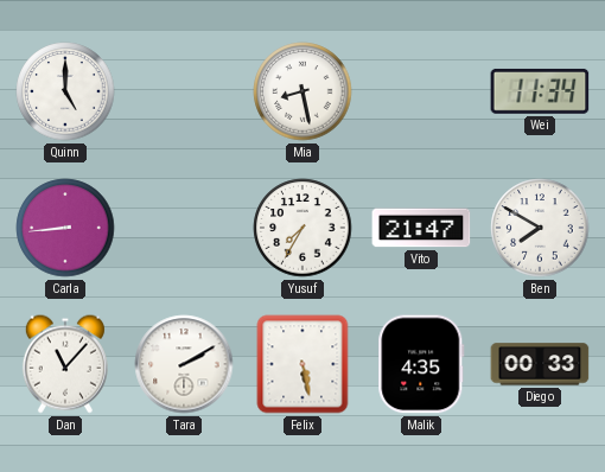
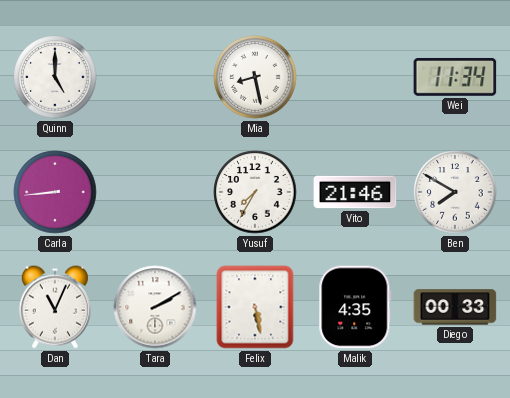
Vito: 21:47 -> 21:46
Dan: 11:07 -> 11:04
